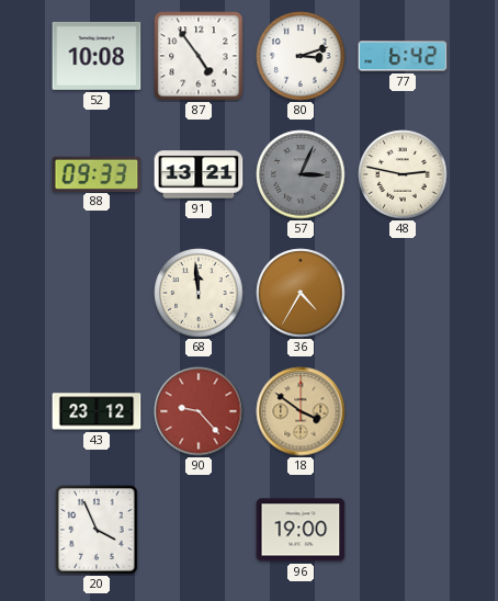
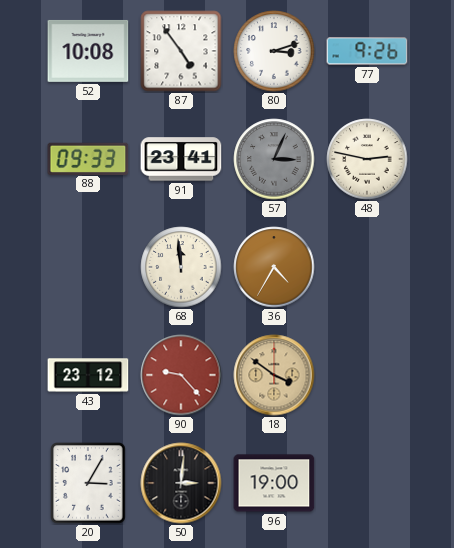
77: 6:42 -> 9:26
91: 13:21 -> 23:41
20: 3:56 -> 3:05
50: none -> 3:01
